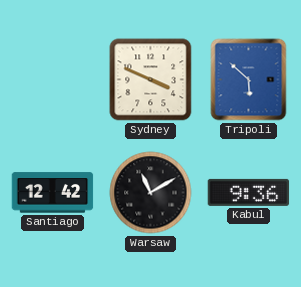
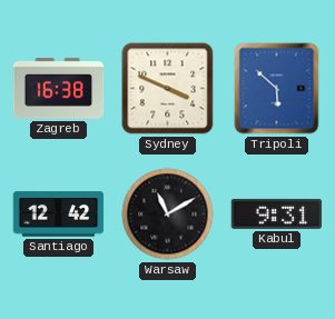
Zagreb: none -> 16:38
Kabul: 9:36 -> 9:31
